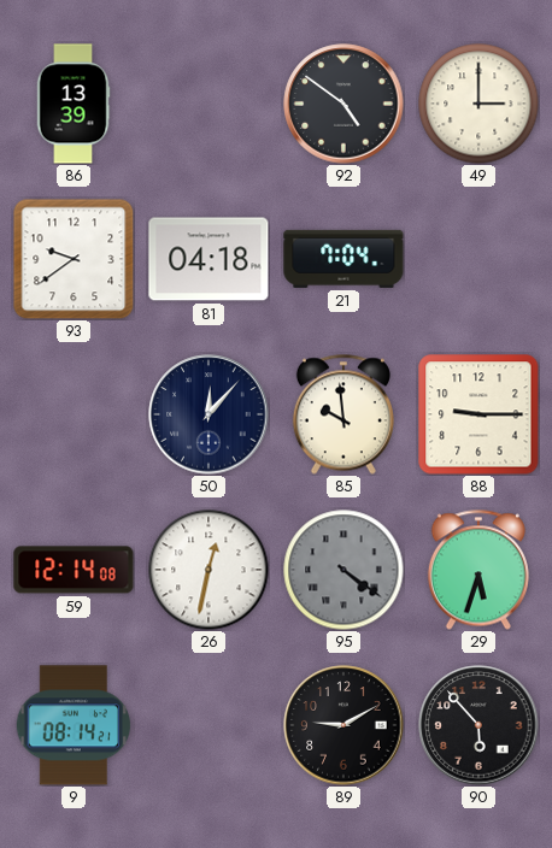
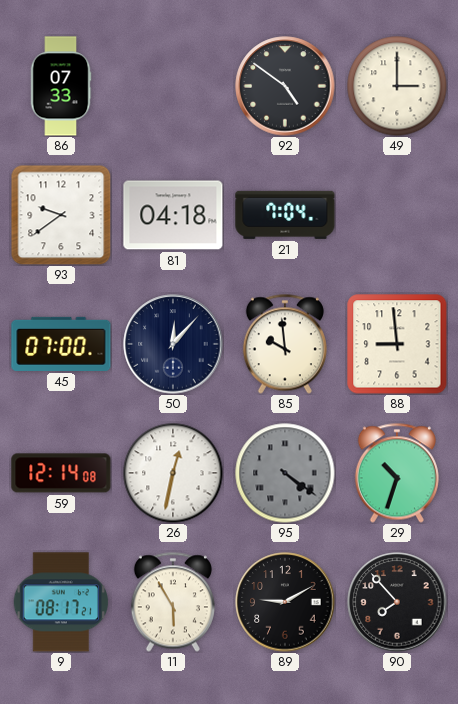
86: 13:39 -> 07:33
45: none -> 07:00
88: 9:15 -> 8:59
29: 5:33 -> 10:33
9: 08:14 -> 08:17
11: none -> 5:55
90: 5:53 -> 7:53
